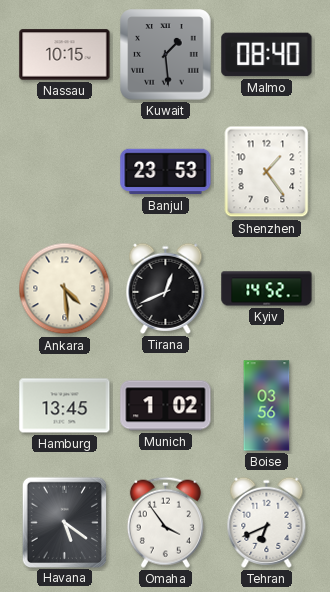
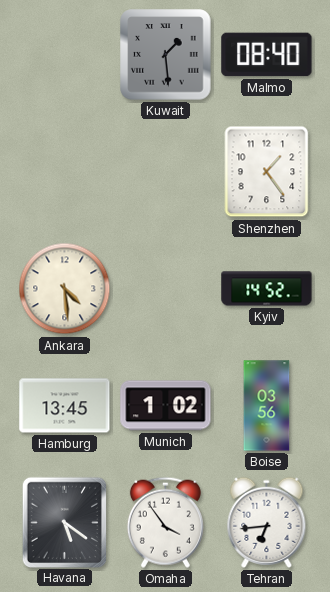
Nassau: 10:15 -> none
Banjul: 23:53 -> none
Tirana: 12:41 -> none
Tehran: 6:41 -> 6:44
